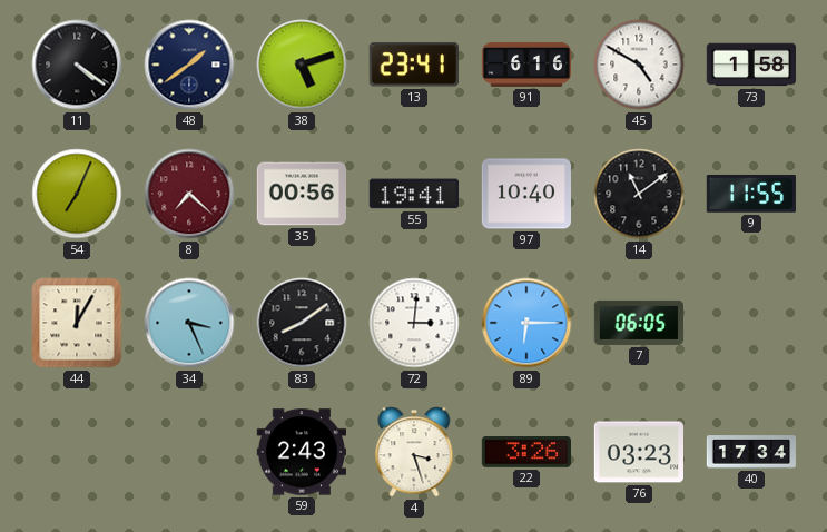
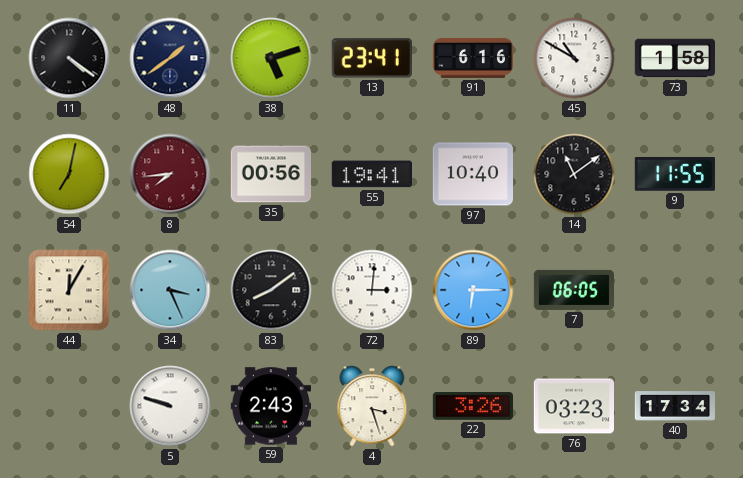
45: 4:50 -> 10:50
54: 7:04 -> 7:02
8: 7:22 -> 7:44
5: none -> 9:48
